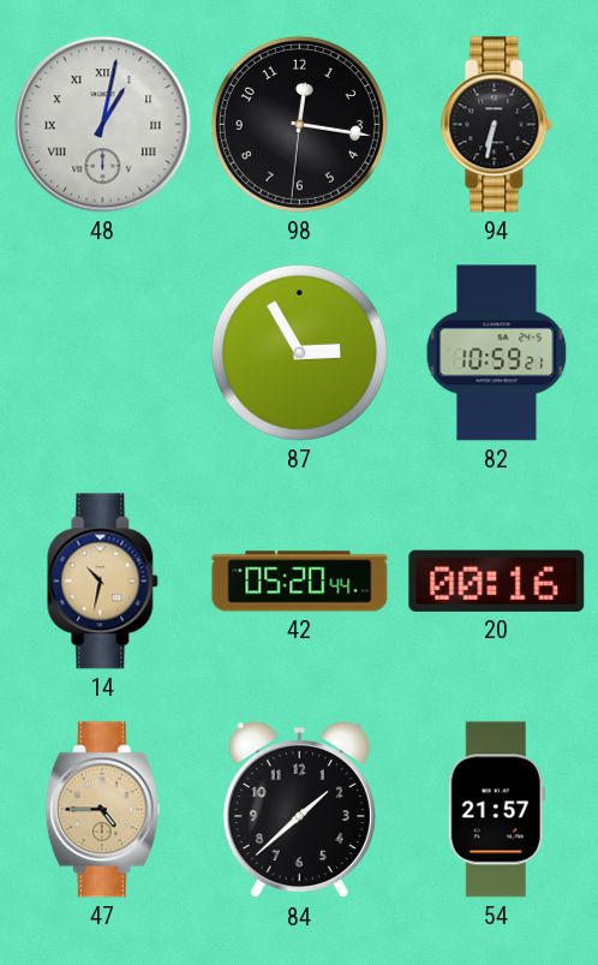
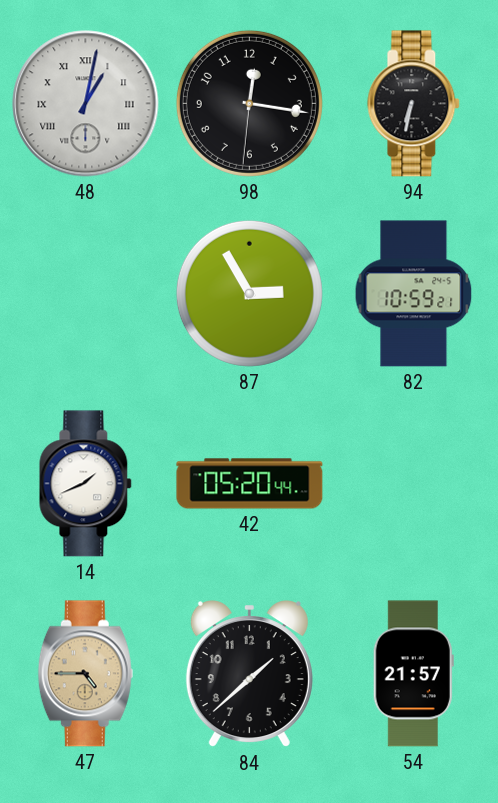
14: 10:32 -> 1:41
14 dial: champagne -> white
20: 00:16 -> none
